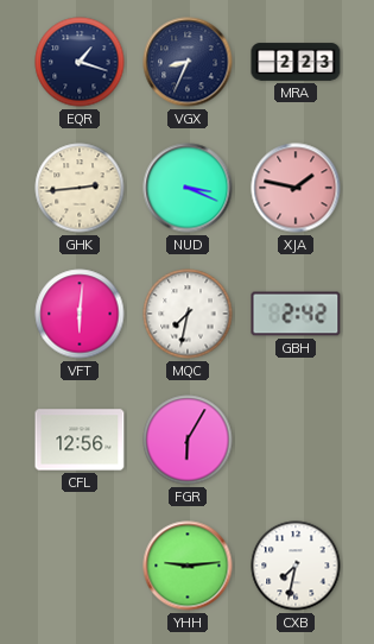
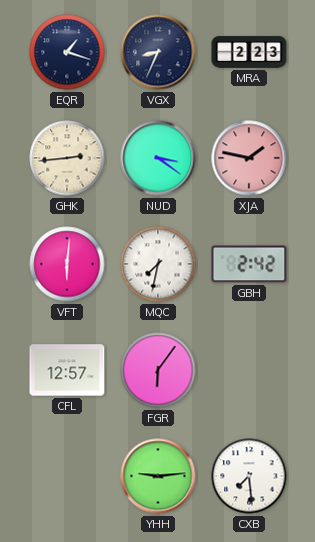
NUD: 3:19 -> 3:21
CFL: 12:56 -> 12:57
FGR: 6:05 -> 6:06
CXB: 7:32 -> 7:29
